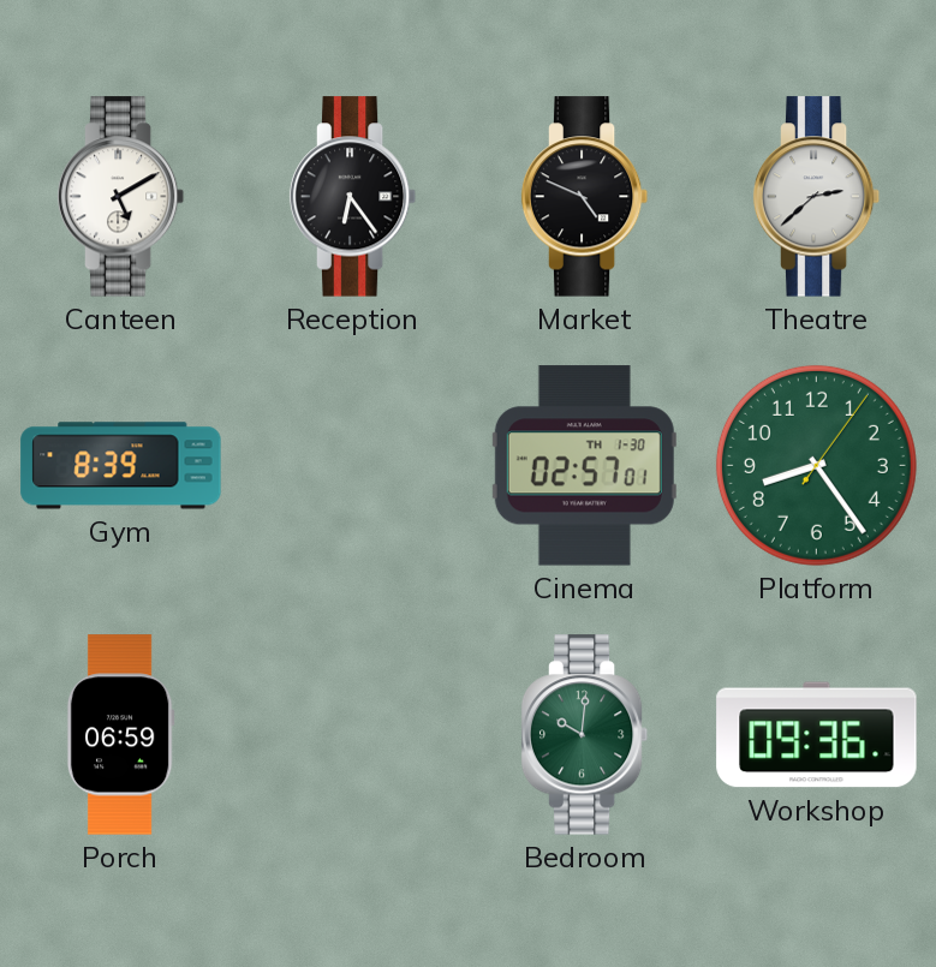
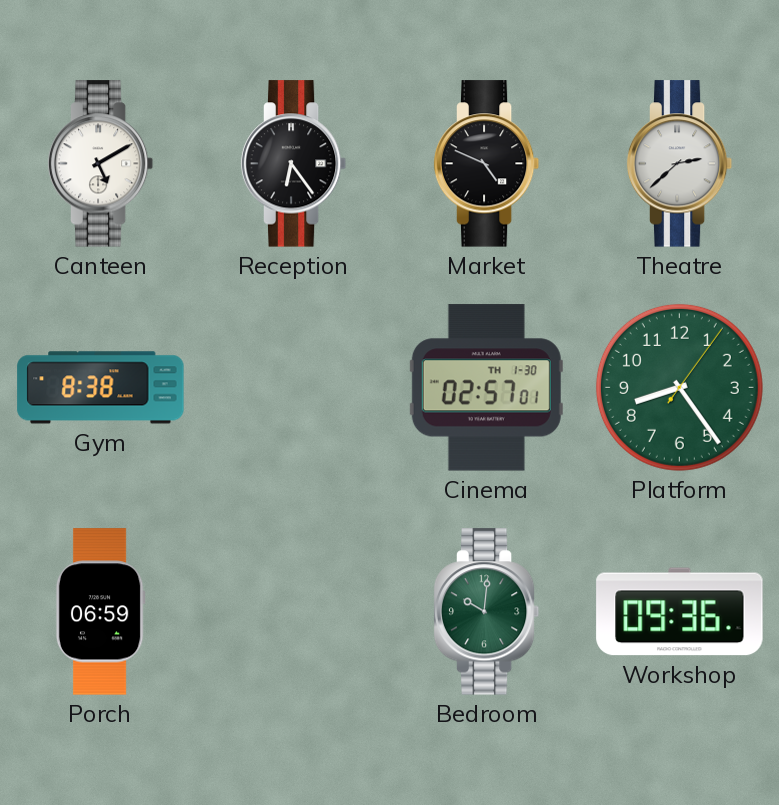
Gym: 8:39 -> 8:38
